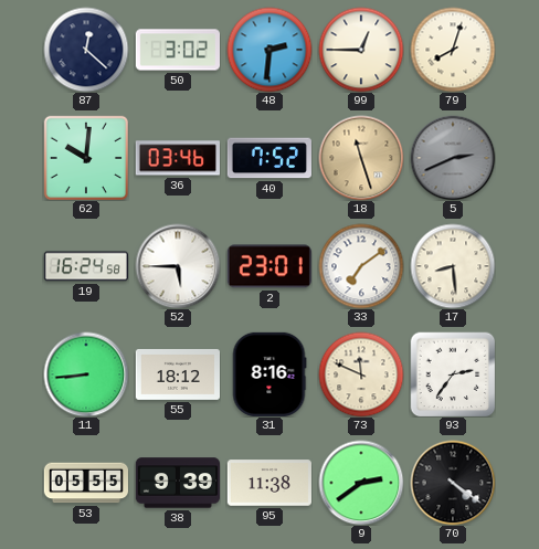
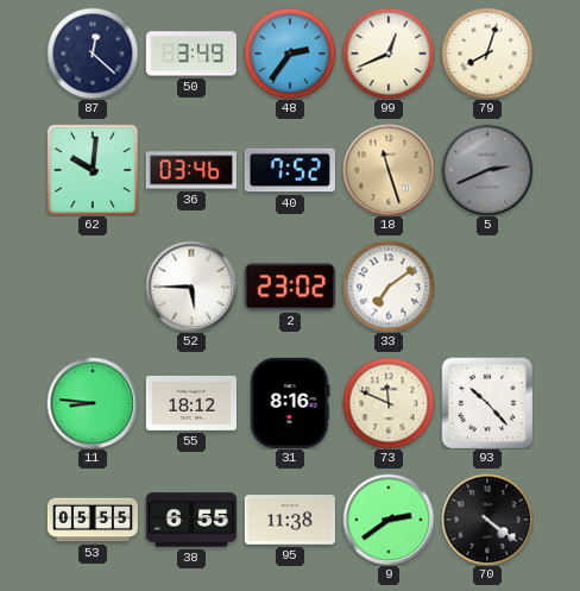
50: 3:02 -> 3:49
48: 2:31 -> 2:36
99: 12:45 -> 12:41
19: 16:24 -> none
2: 23:01 -> 23:02
17: 8:29 -> none
11: 8:44 -> 8:46
93: 2:36 -> 10:23
38: 9:39 -> 6:55
